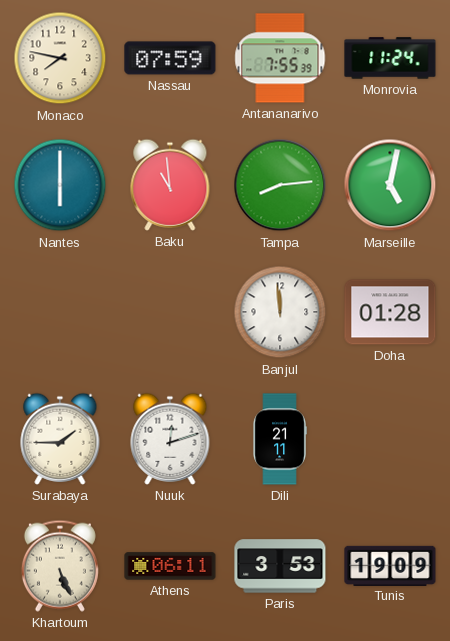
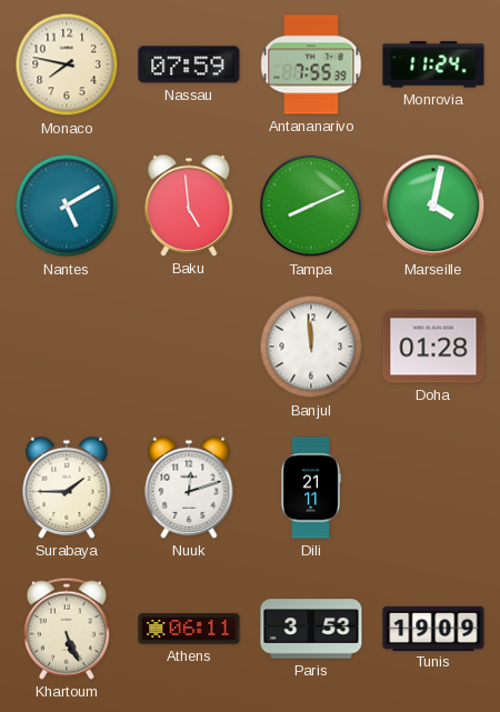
Nantes: 6:00 -> 5:10
Baku: 10:59 -> 4:59
Tampa: 8:14 -> 8:11
Marseille: 5:02 -> 4:02
